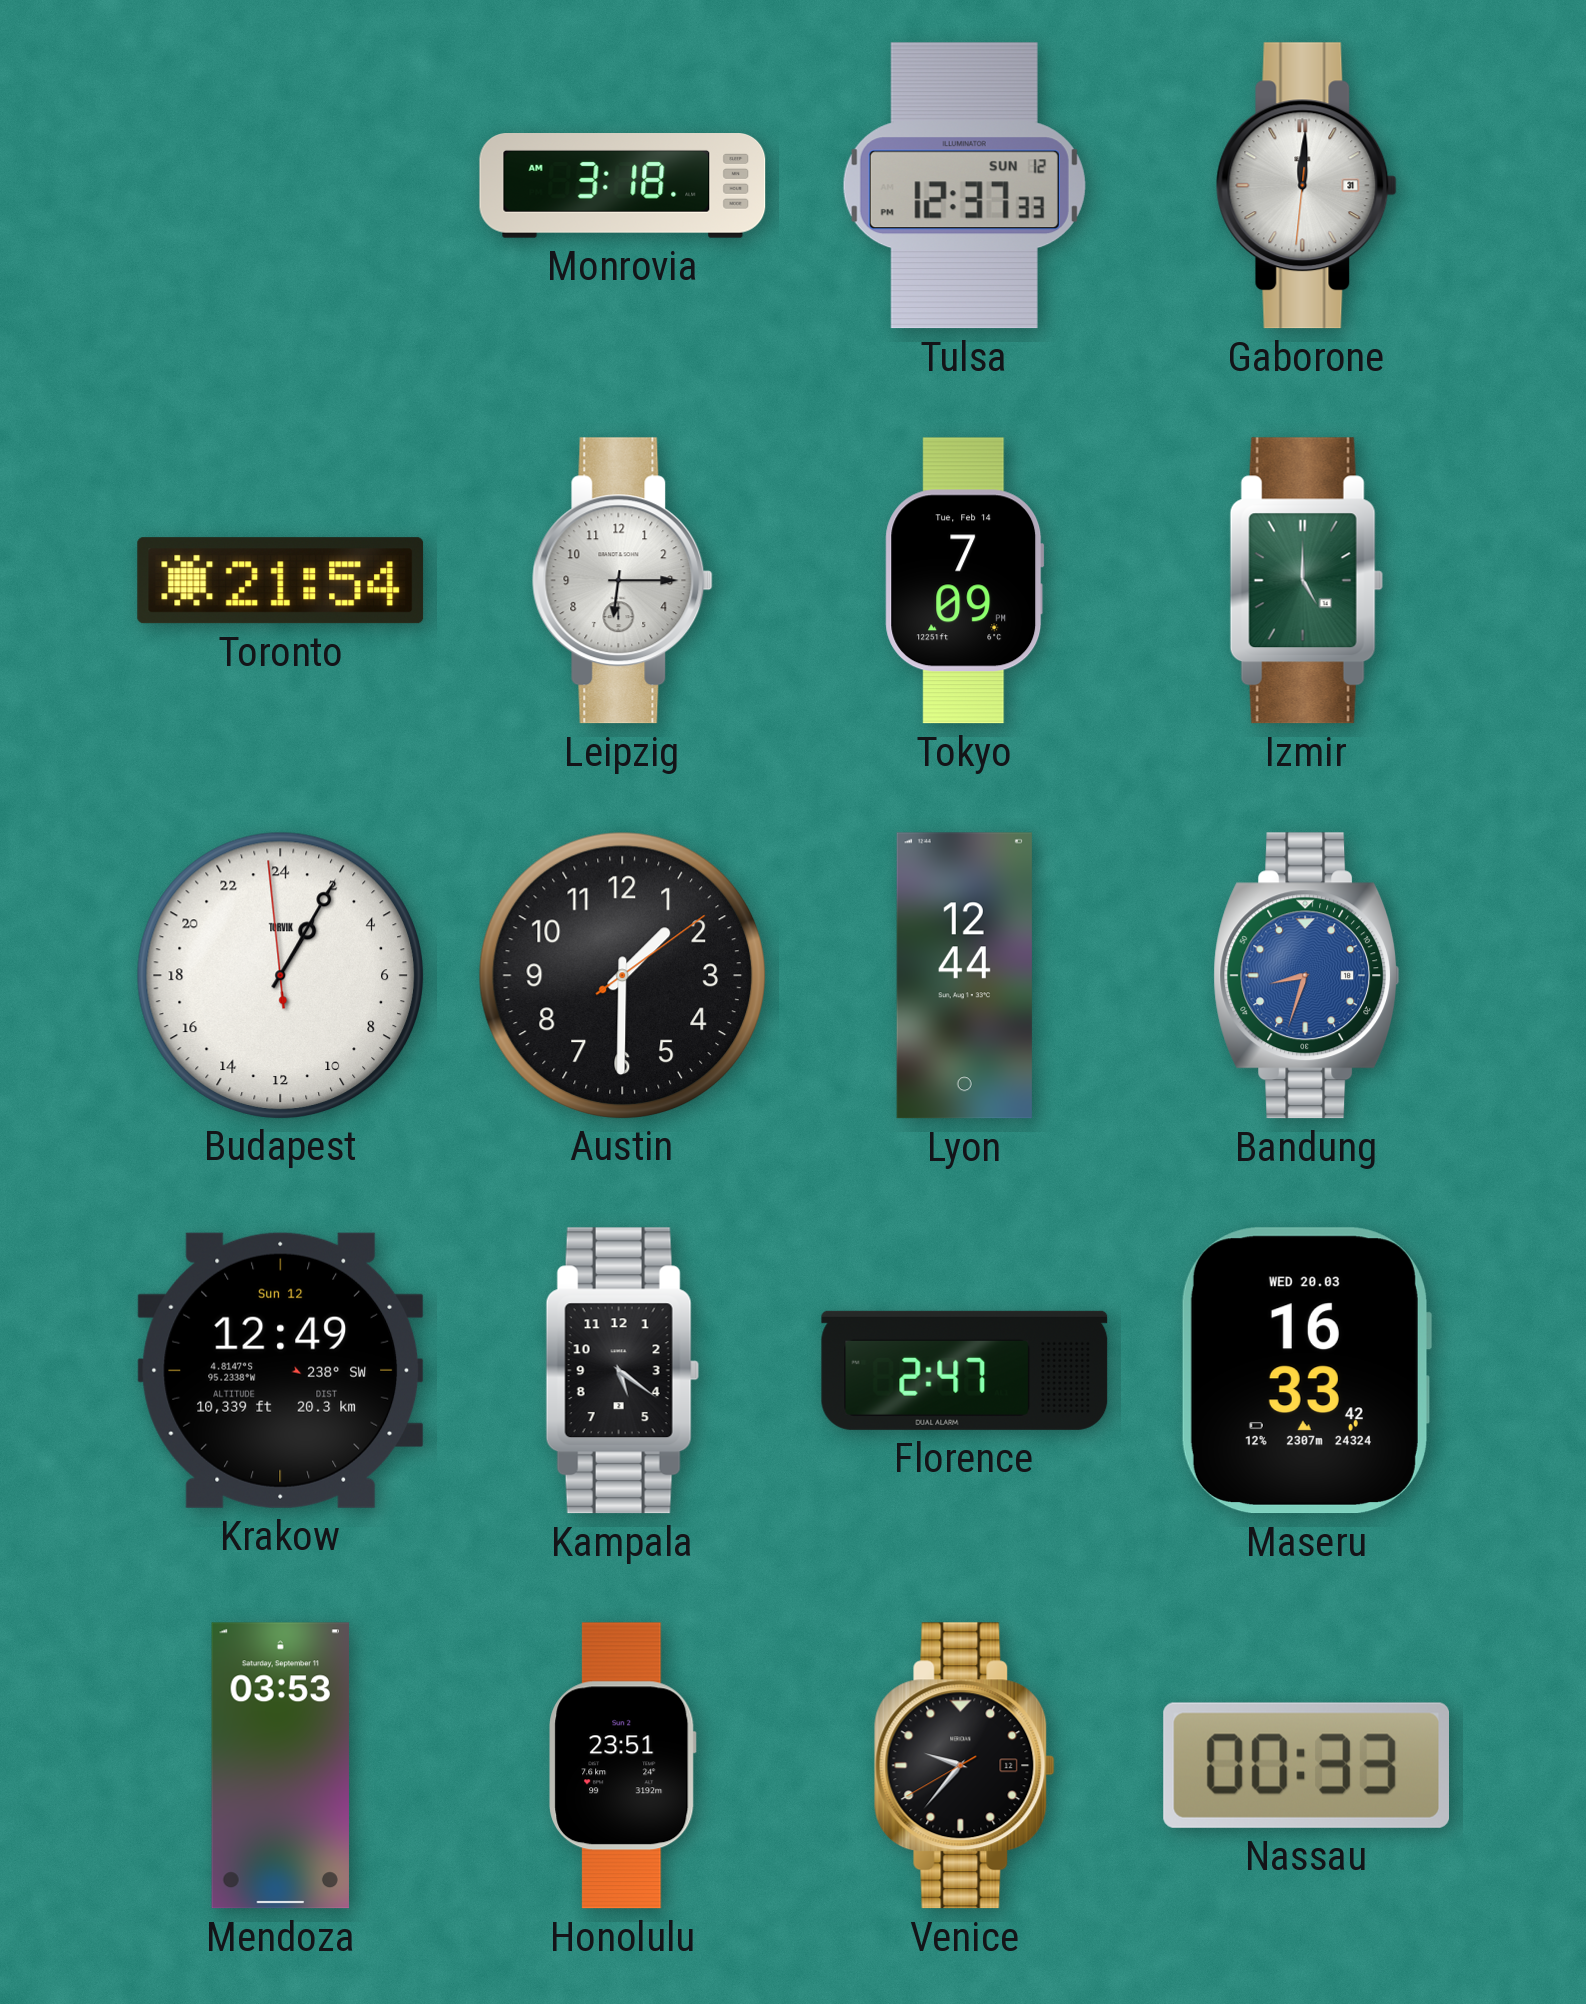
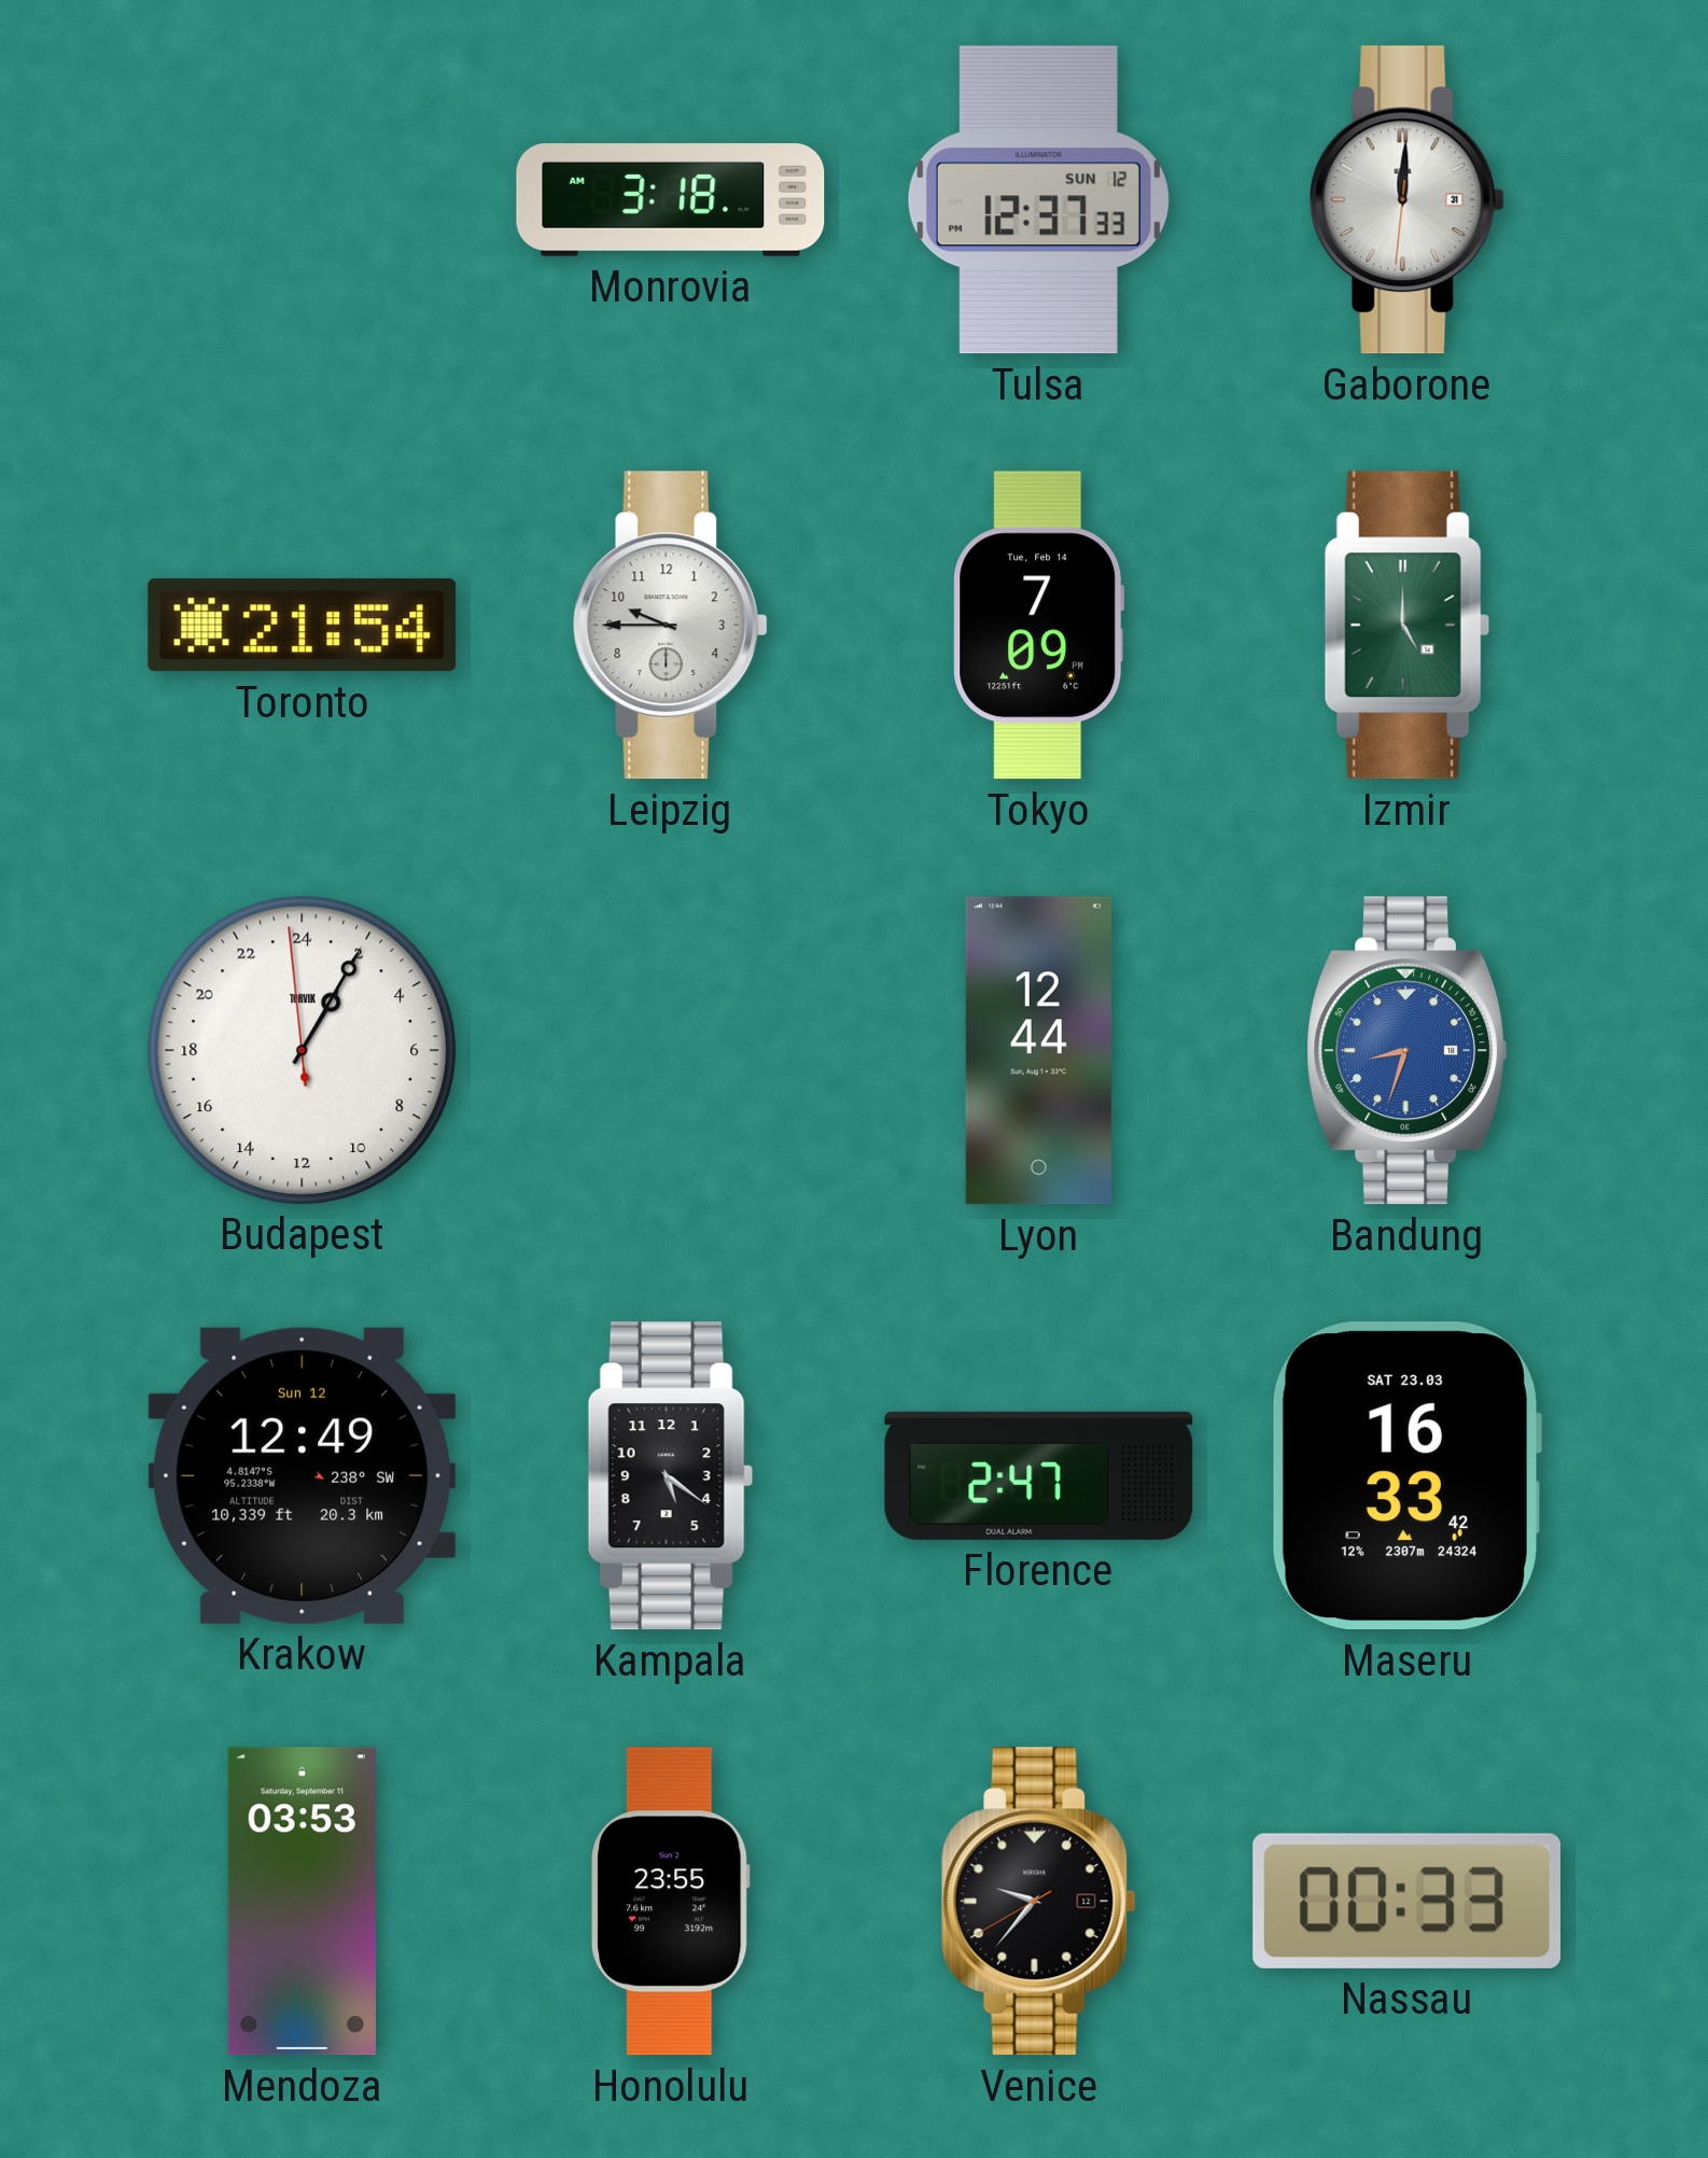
Leipzig: 6:15 -> 9:45
Austin: 1:30 -> none
Maseru date: WED 20.03 -> SAT 23.03
Honolulu: 23:51 -> 23:55
